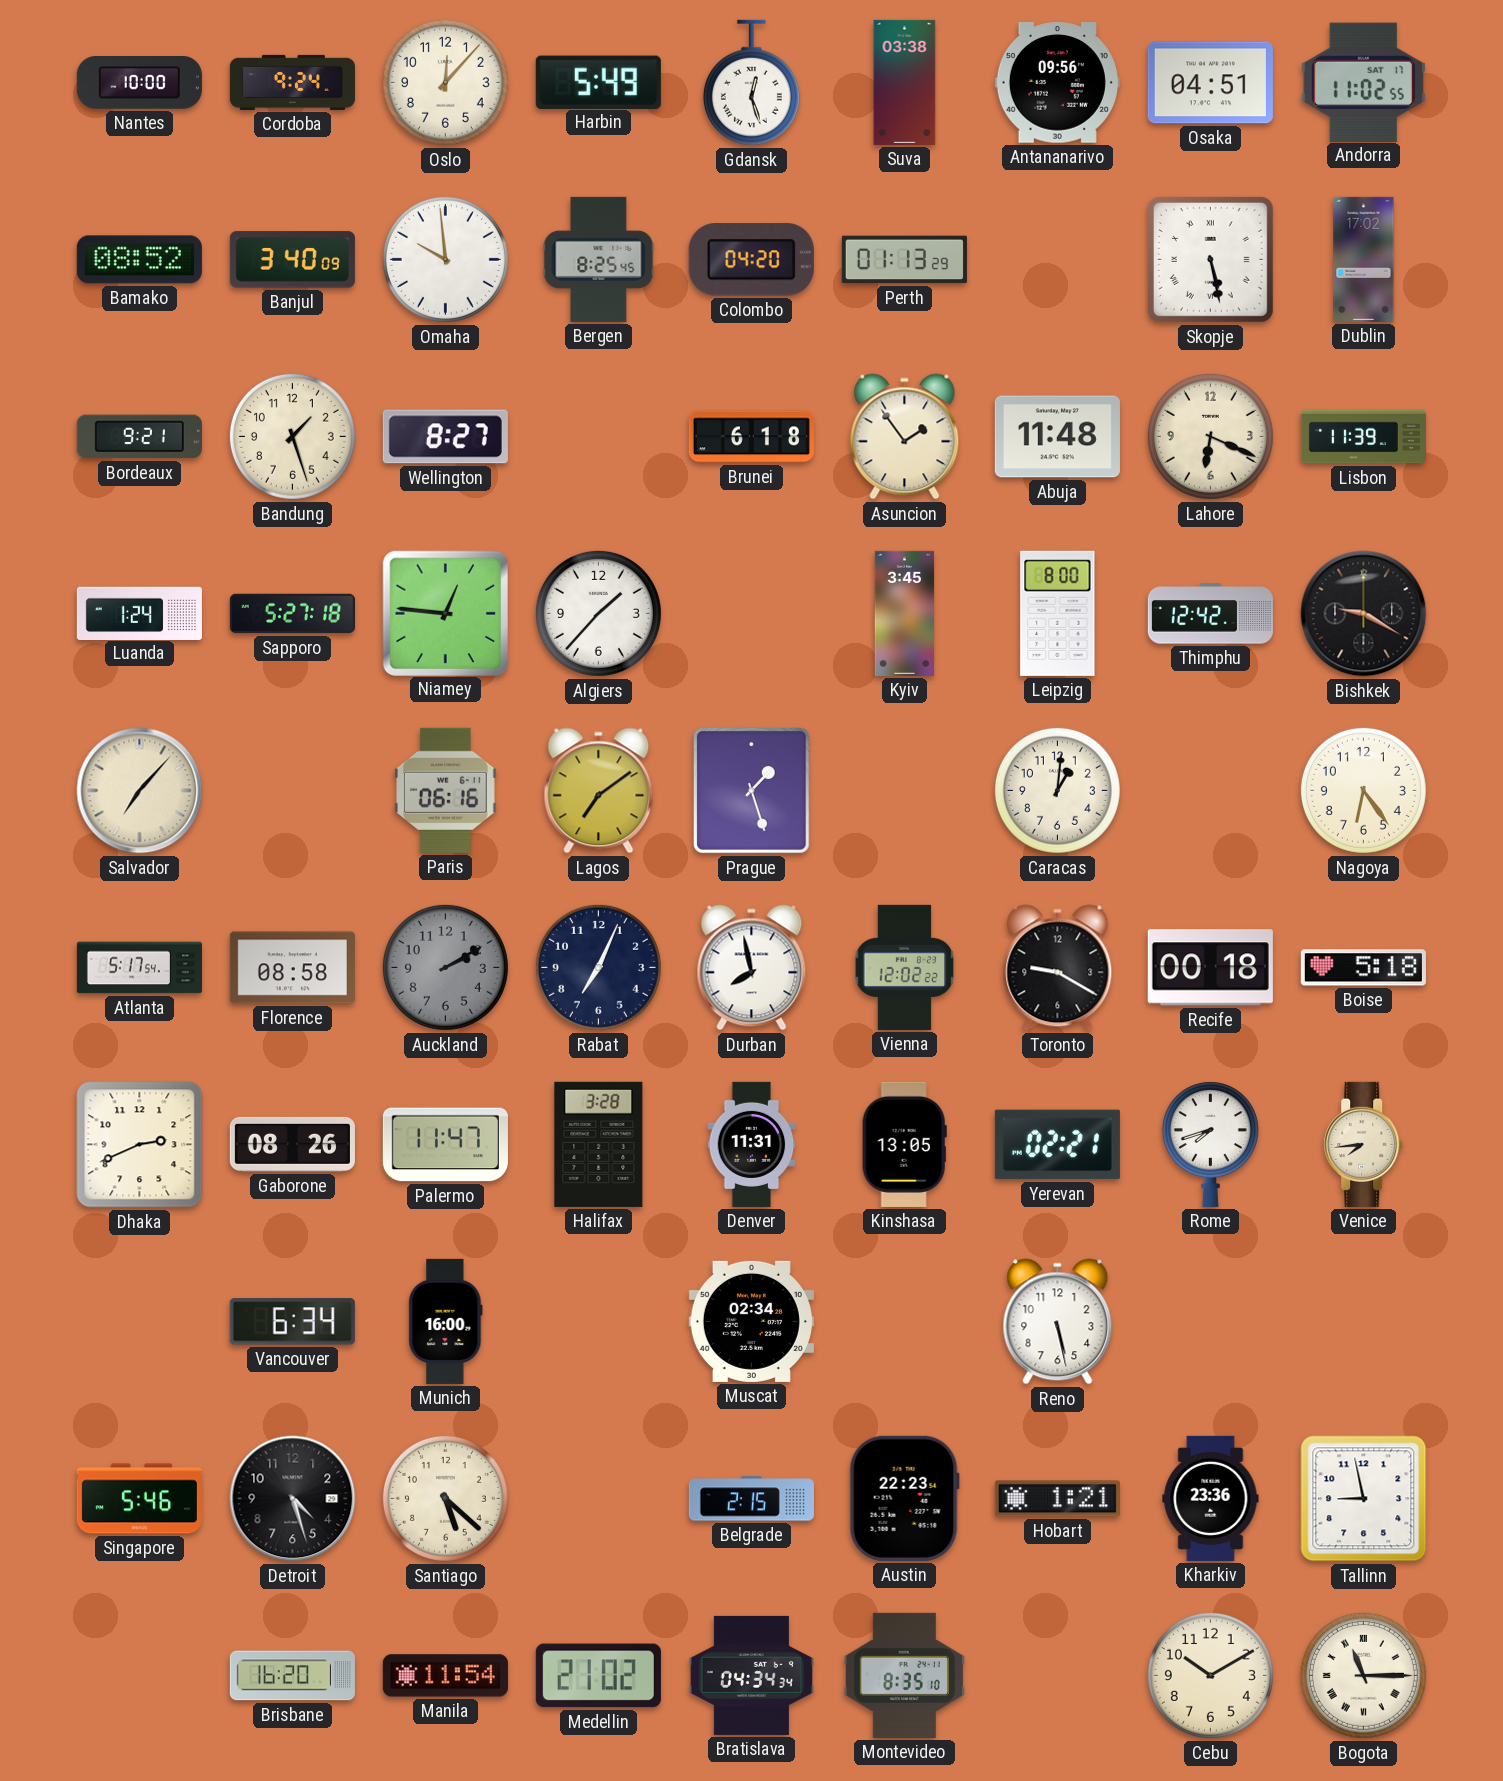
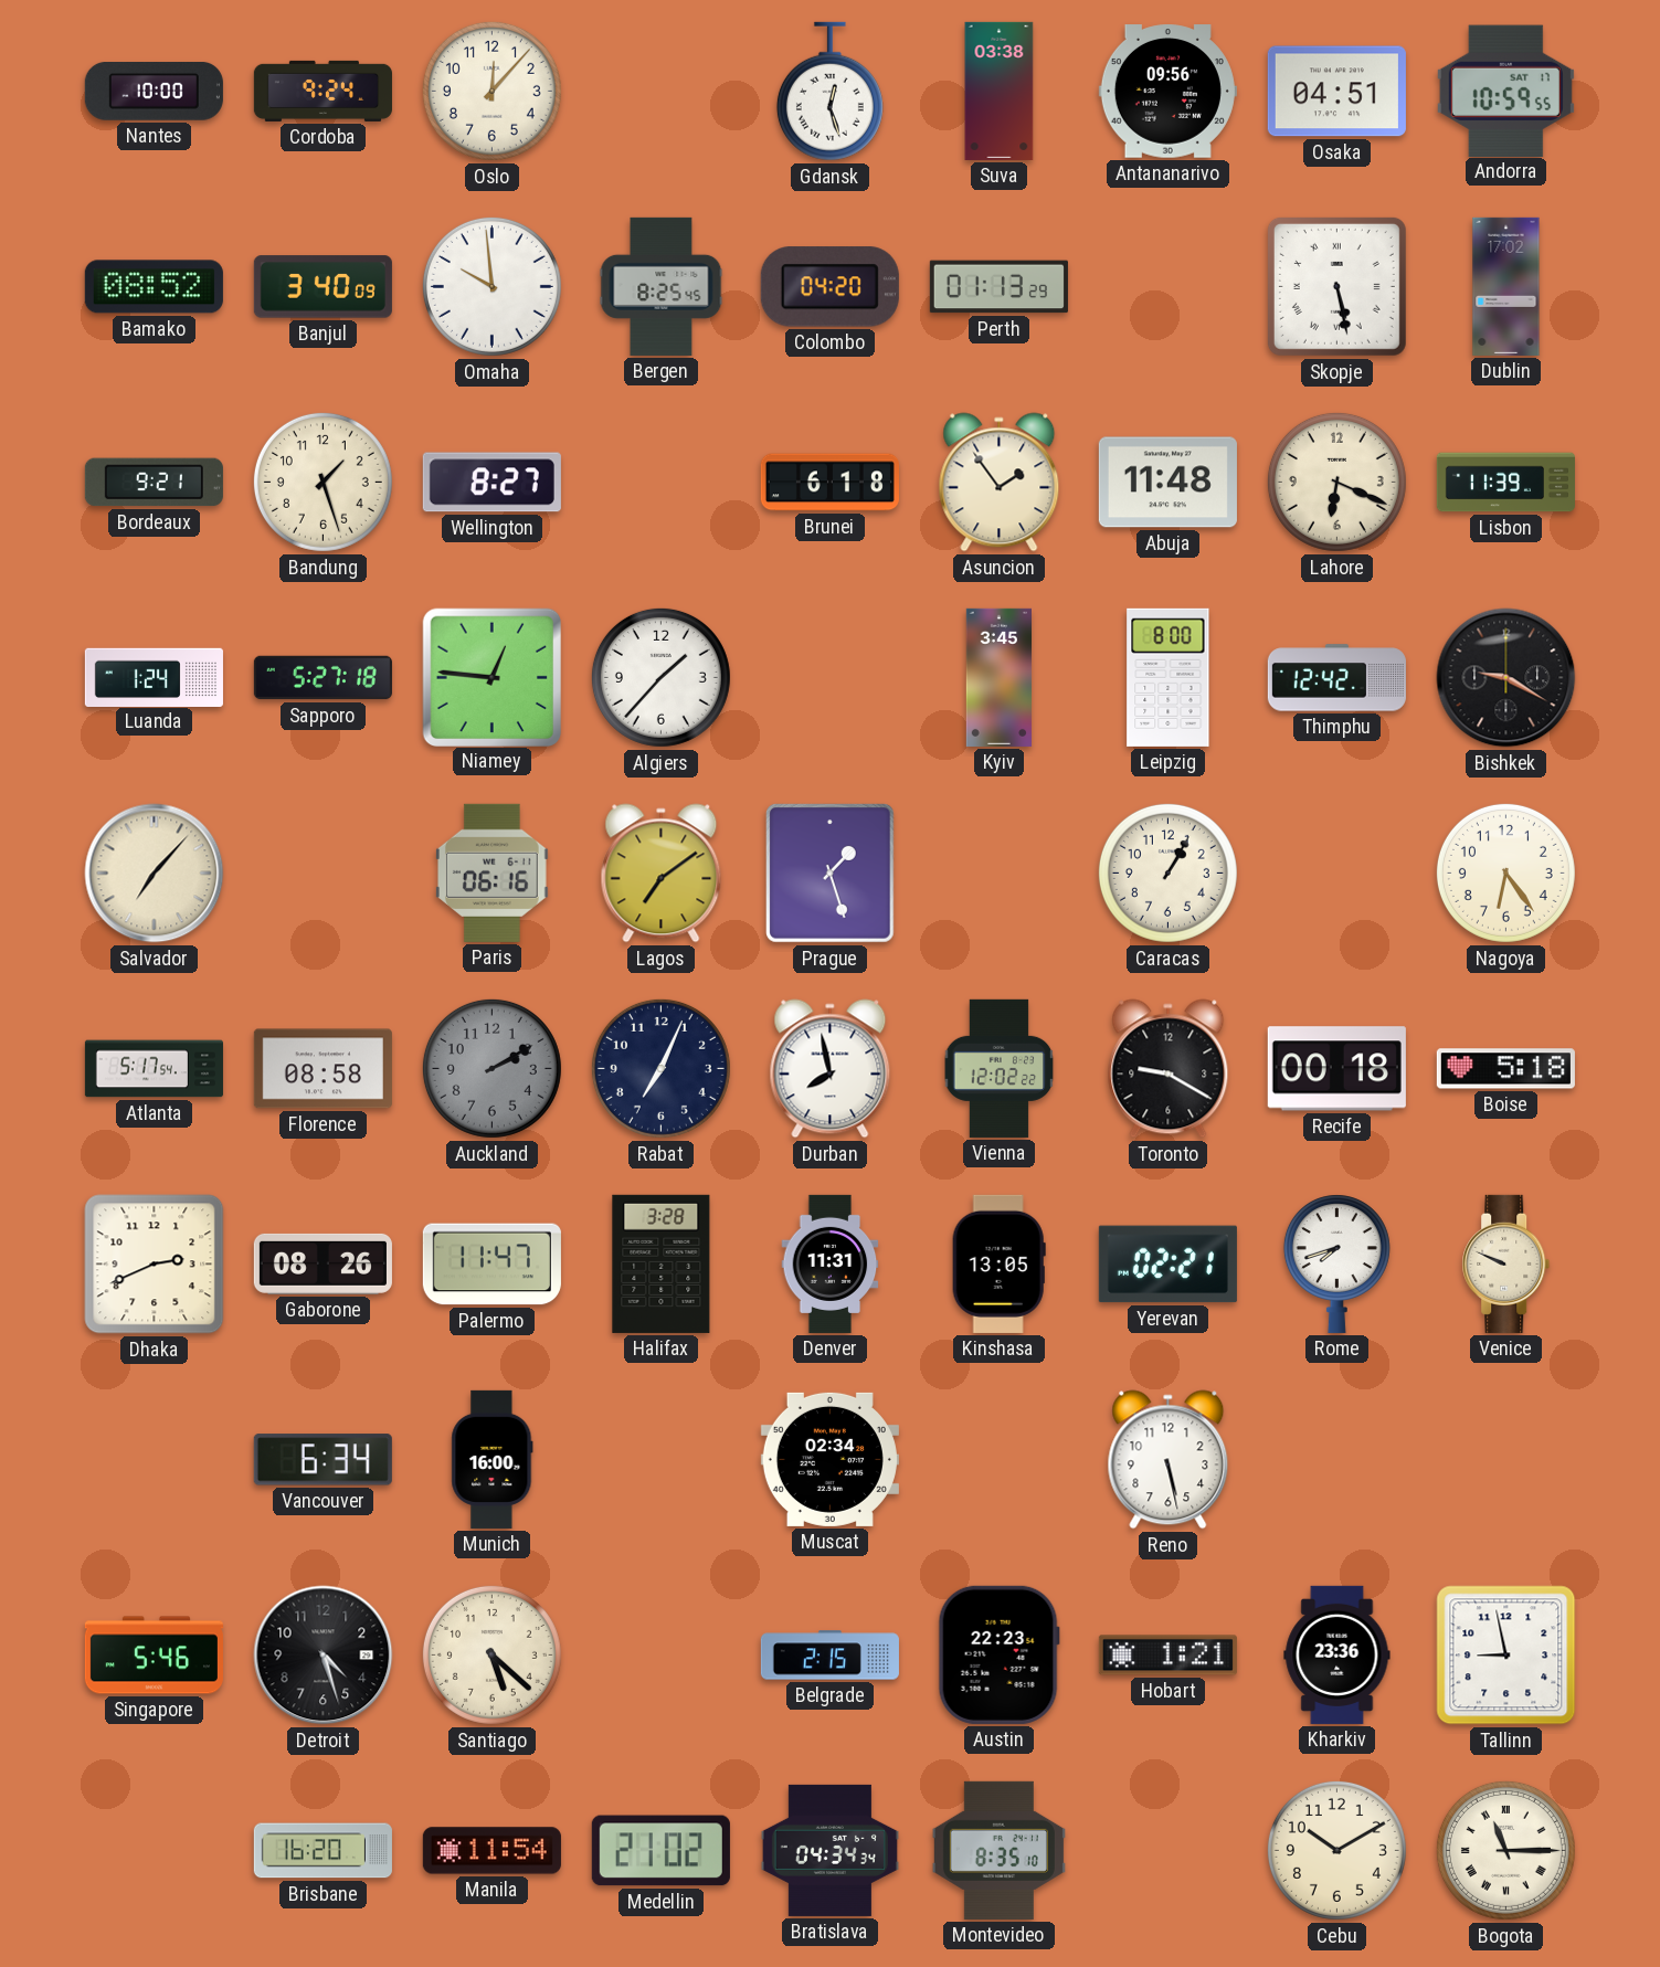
Harbin: 5:49 -> none
Andorra: 11:02 -> 10:59
Caracas: 1:01 -> 1:05
Venice: 7:44 -> 9:49
